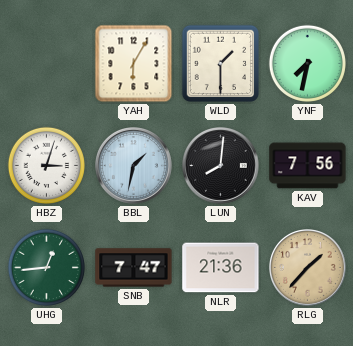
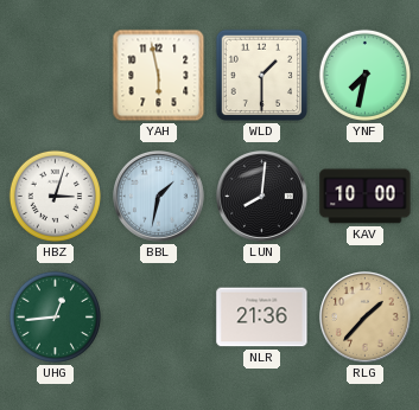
YAH: 6:05 -> 5:58
KAV: 7:56 -> 10:00
SNB: 7:47 -> none
